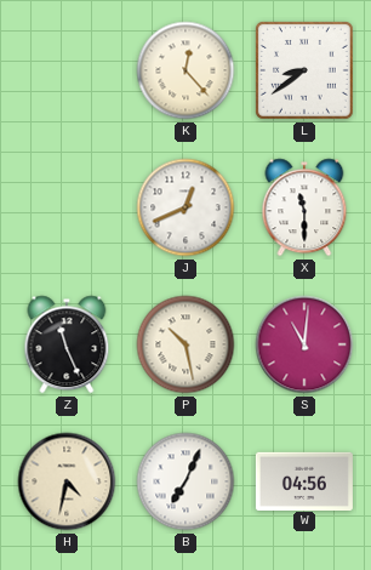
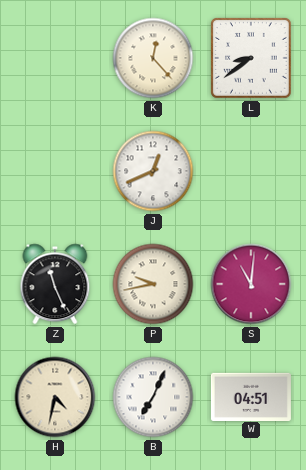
X: 11:30 -> none
P: 10:28 -> 9:43
W: 04:56 -> 04:51
